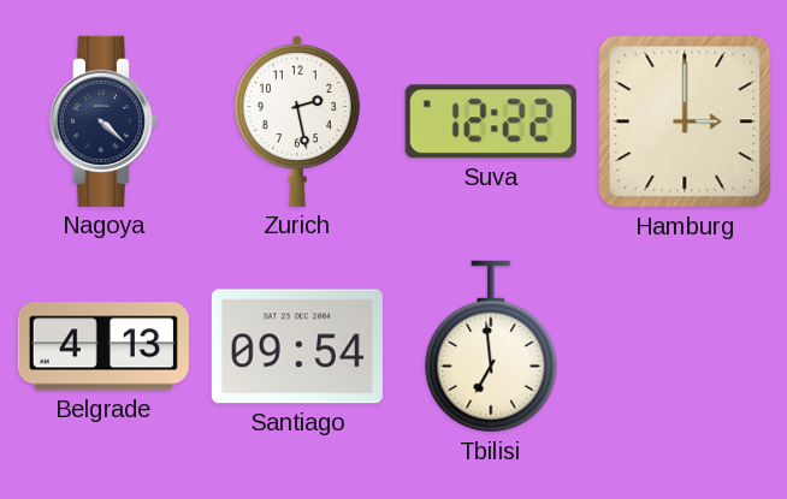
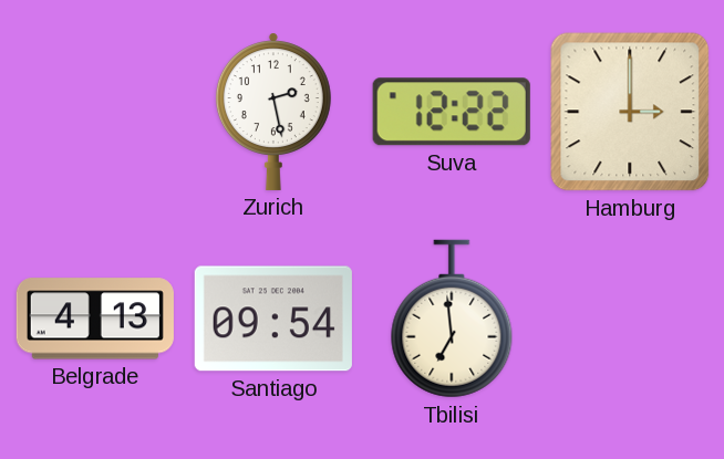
Nagoya: 4:22 -> none
